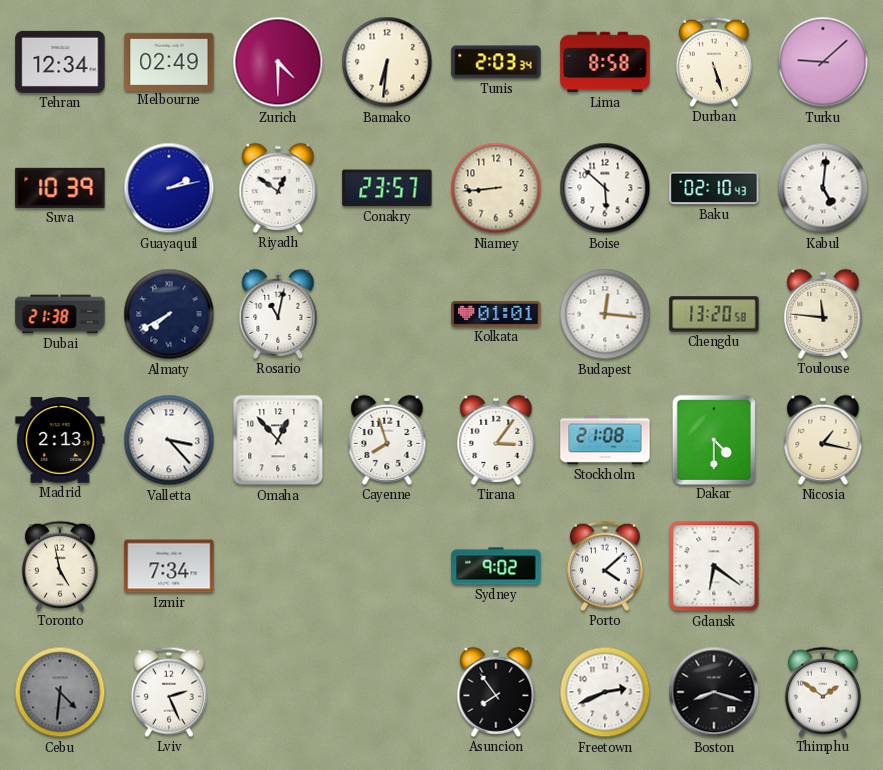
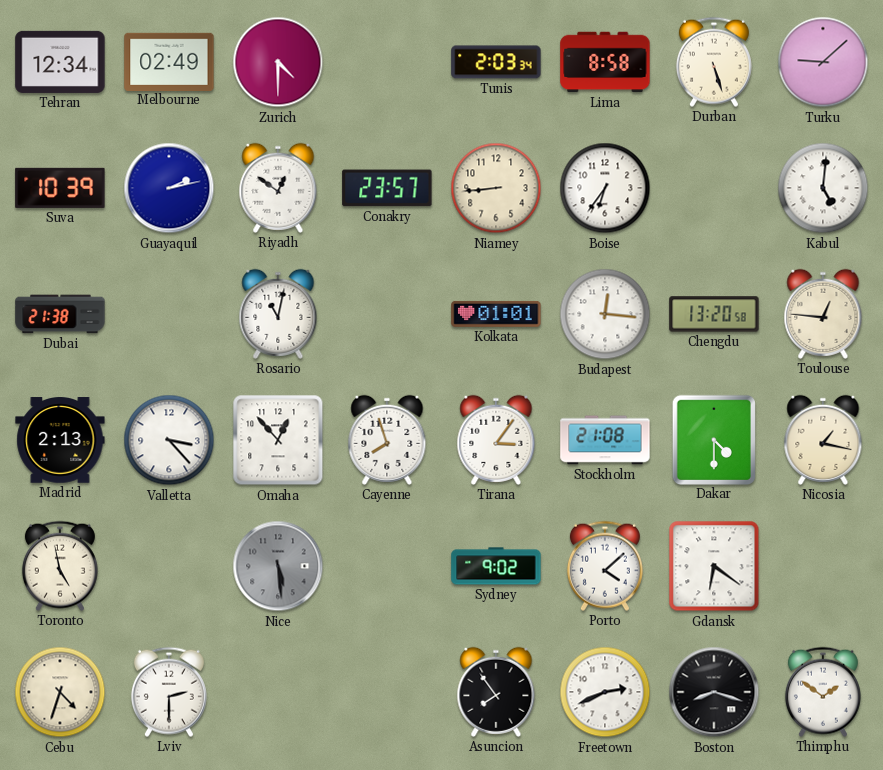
Bamako: 6:31 -> none
Boise: 5:52 -> 6:36
Baku: 02:10 -> none
Almaty: 7:40 -> none
Toulouse: 11:46 -> 12:46
Izmir: 7:34 -> none
Nice: none -> 5:29
Cebu: 4:31 -> 4:33
Cebu dial: grey -> cream
Lviv: 2:26 -> 2:30
